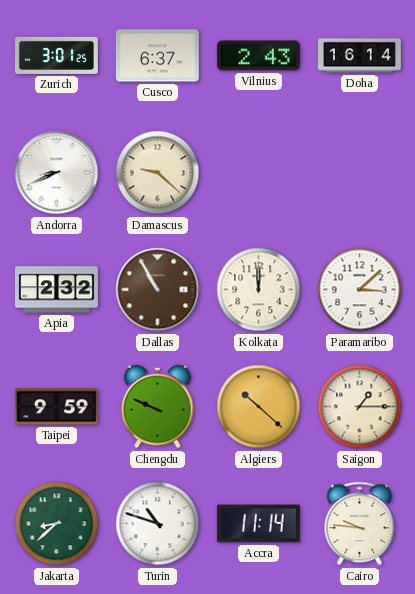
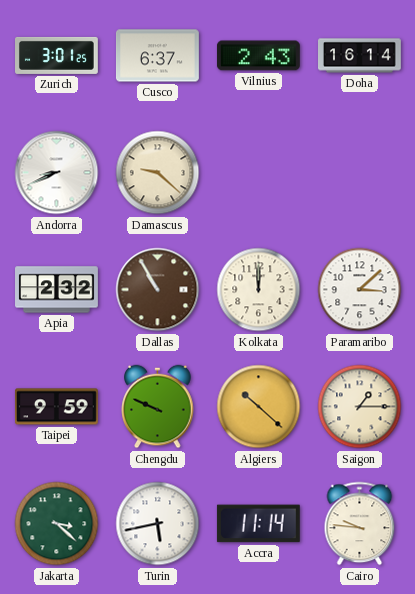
Jakarta: 8:38 -> 3:22
Turin: 10:48 -> 5:43
